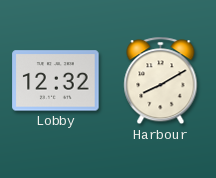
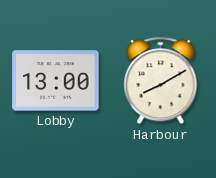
Lobby: 12:32 -> 13:00
